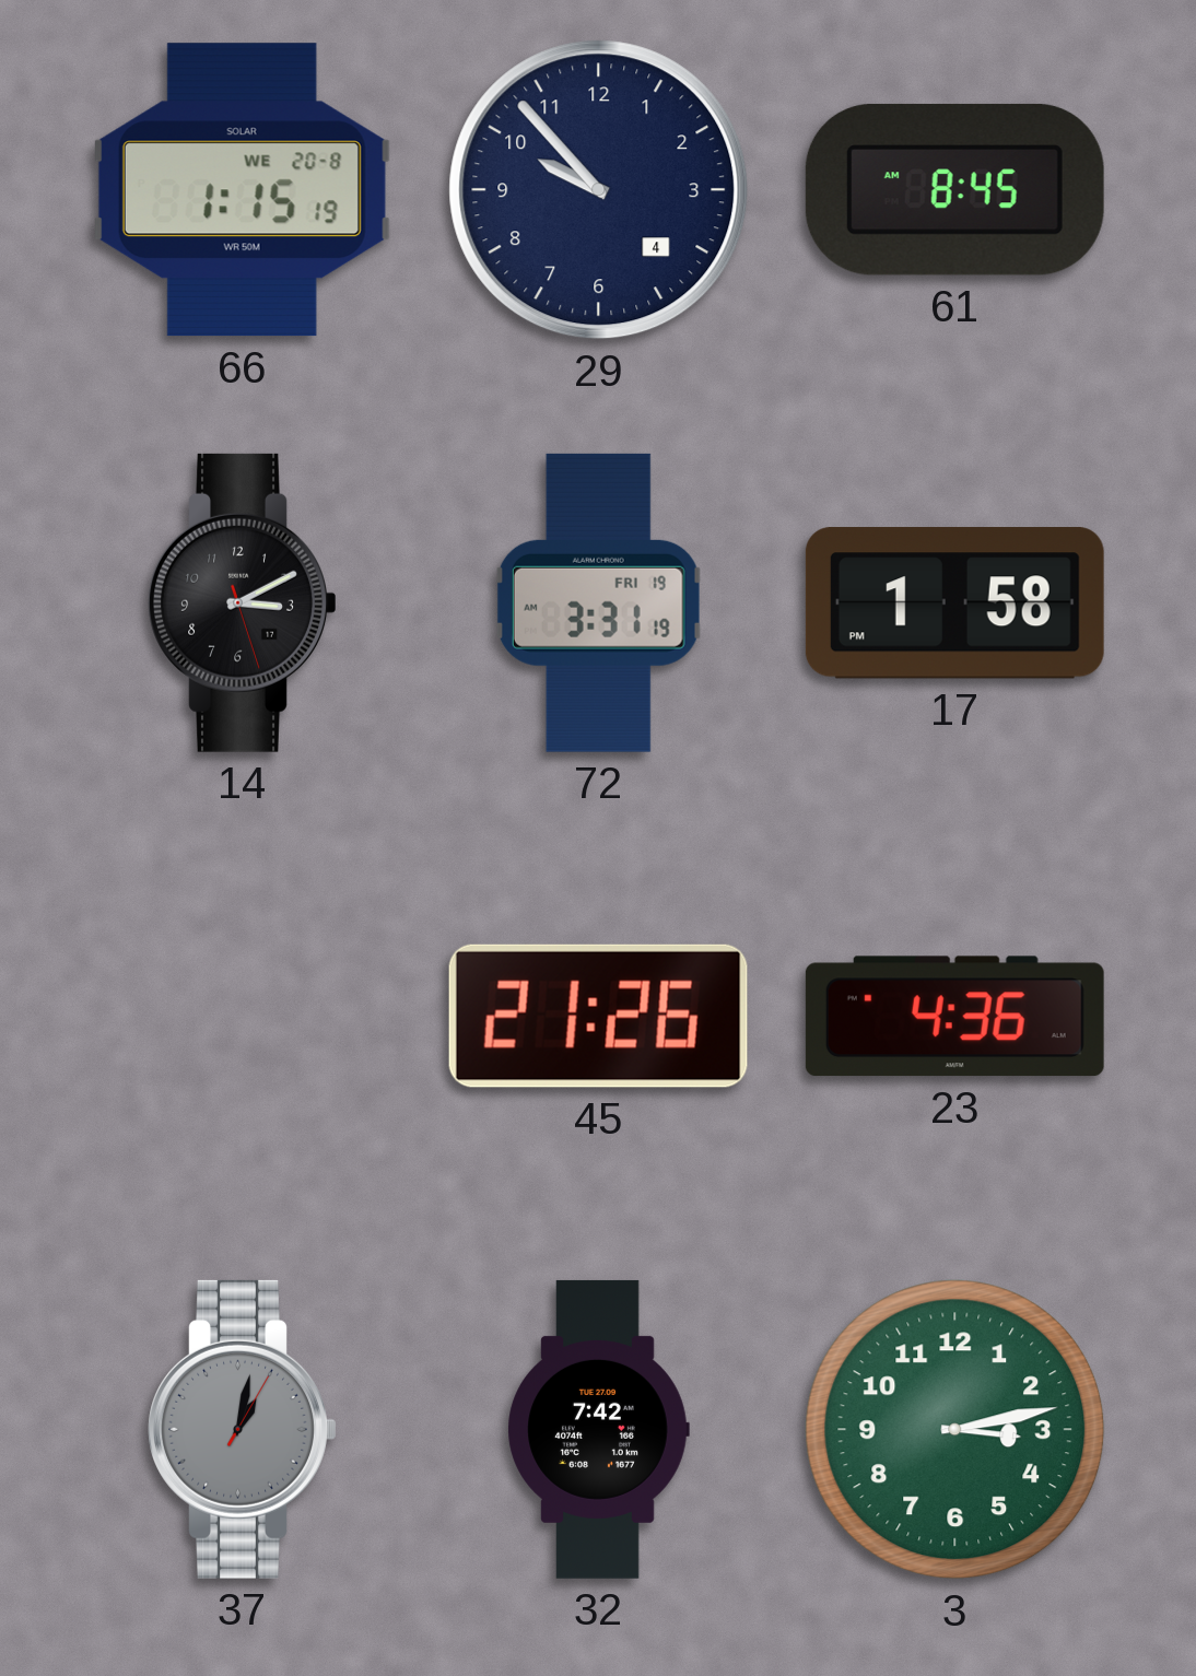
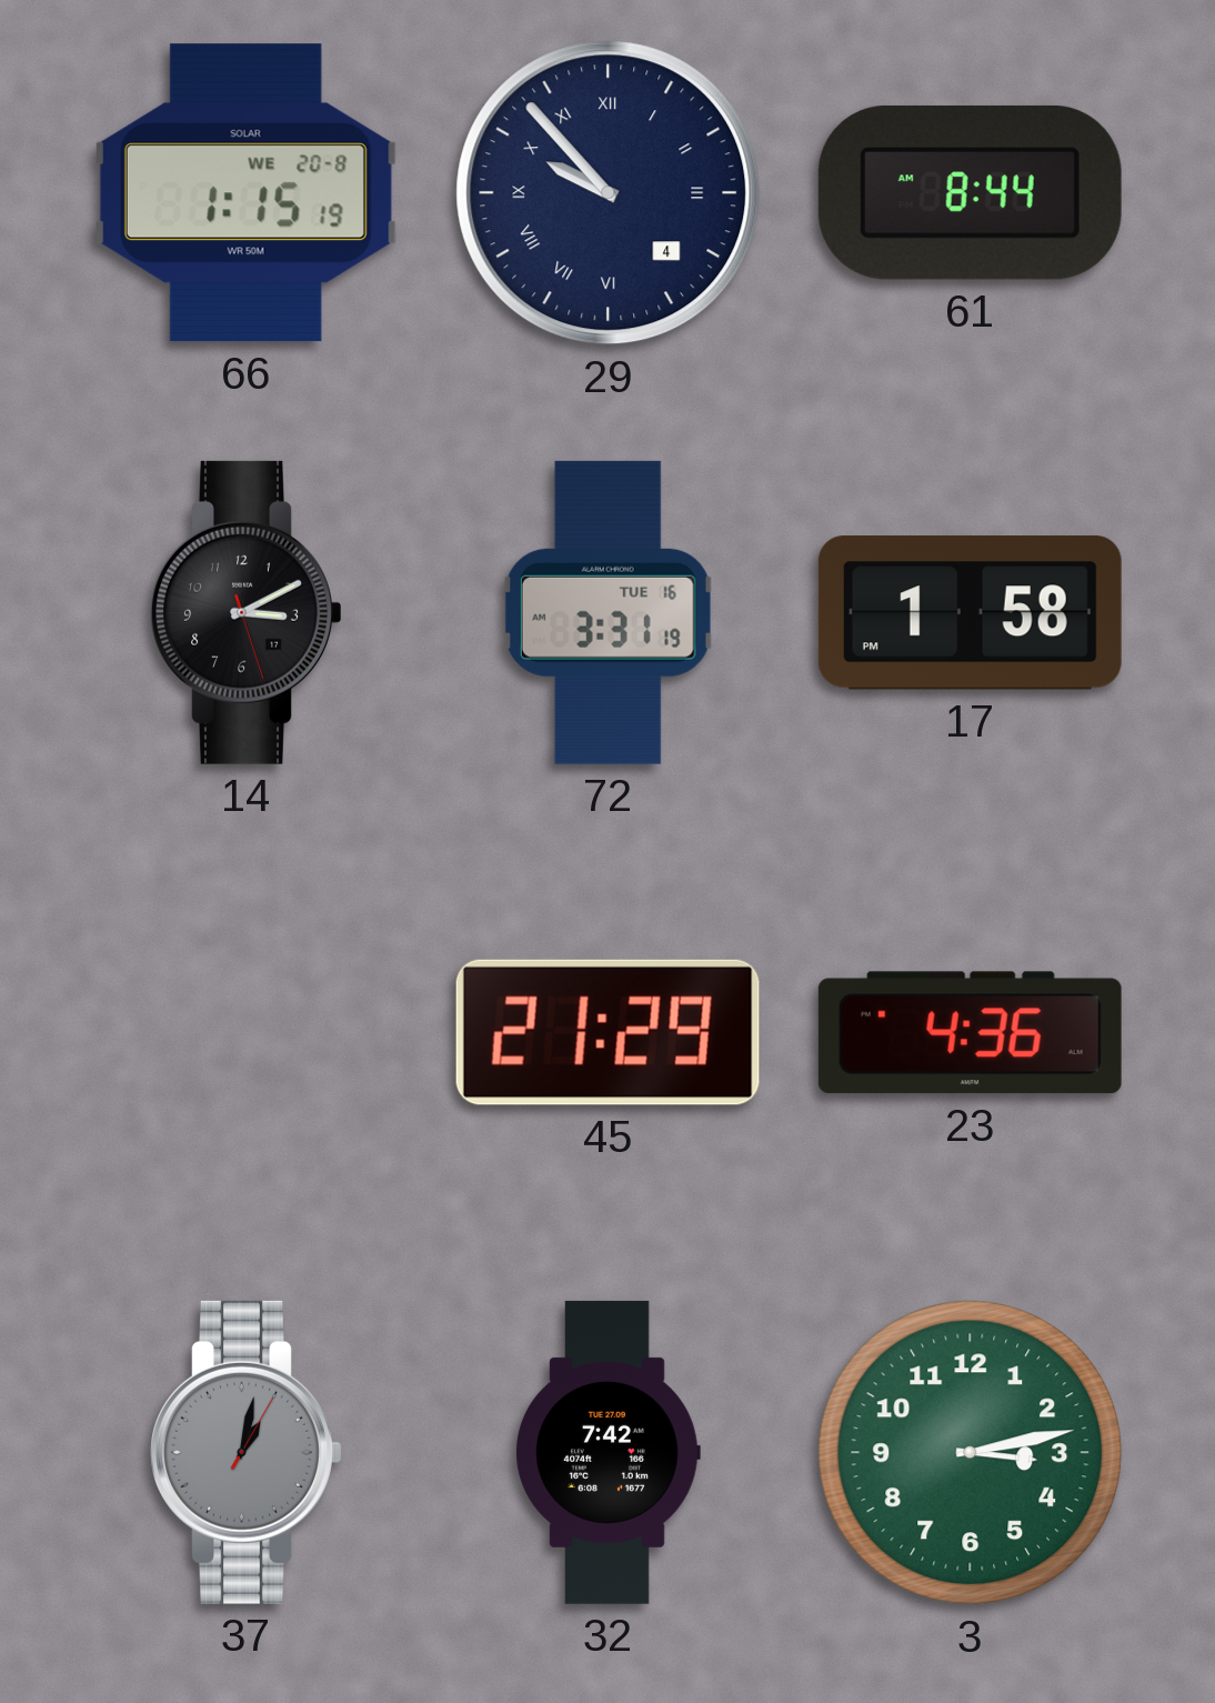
29 numerals: Arabic -> Roman
61: 8:45 -> 8:44
72 date: FRI 19 -> TUE 16
45: 21:26 -> 21:29
